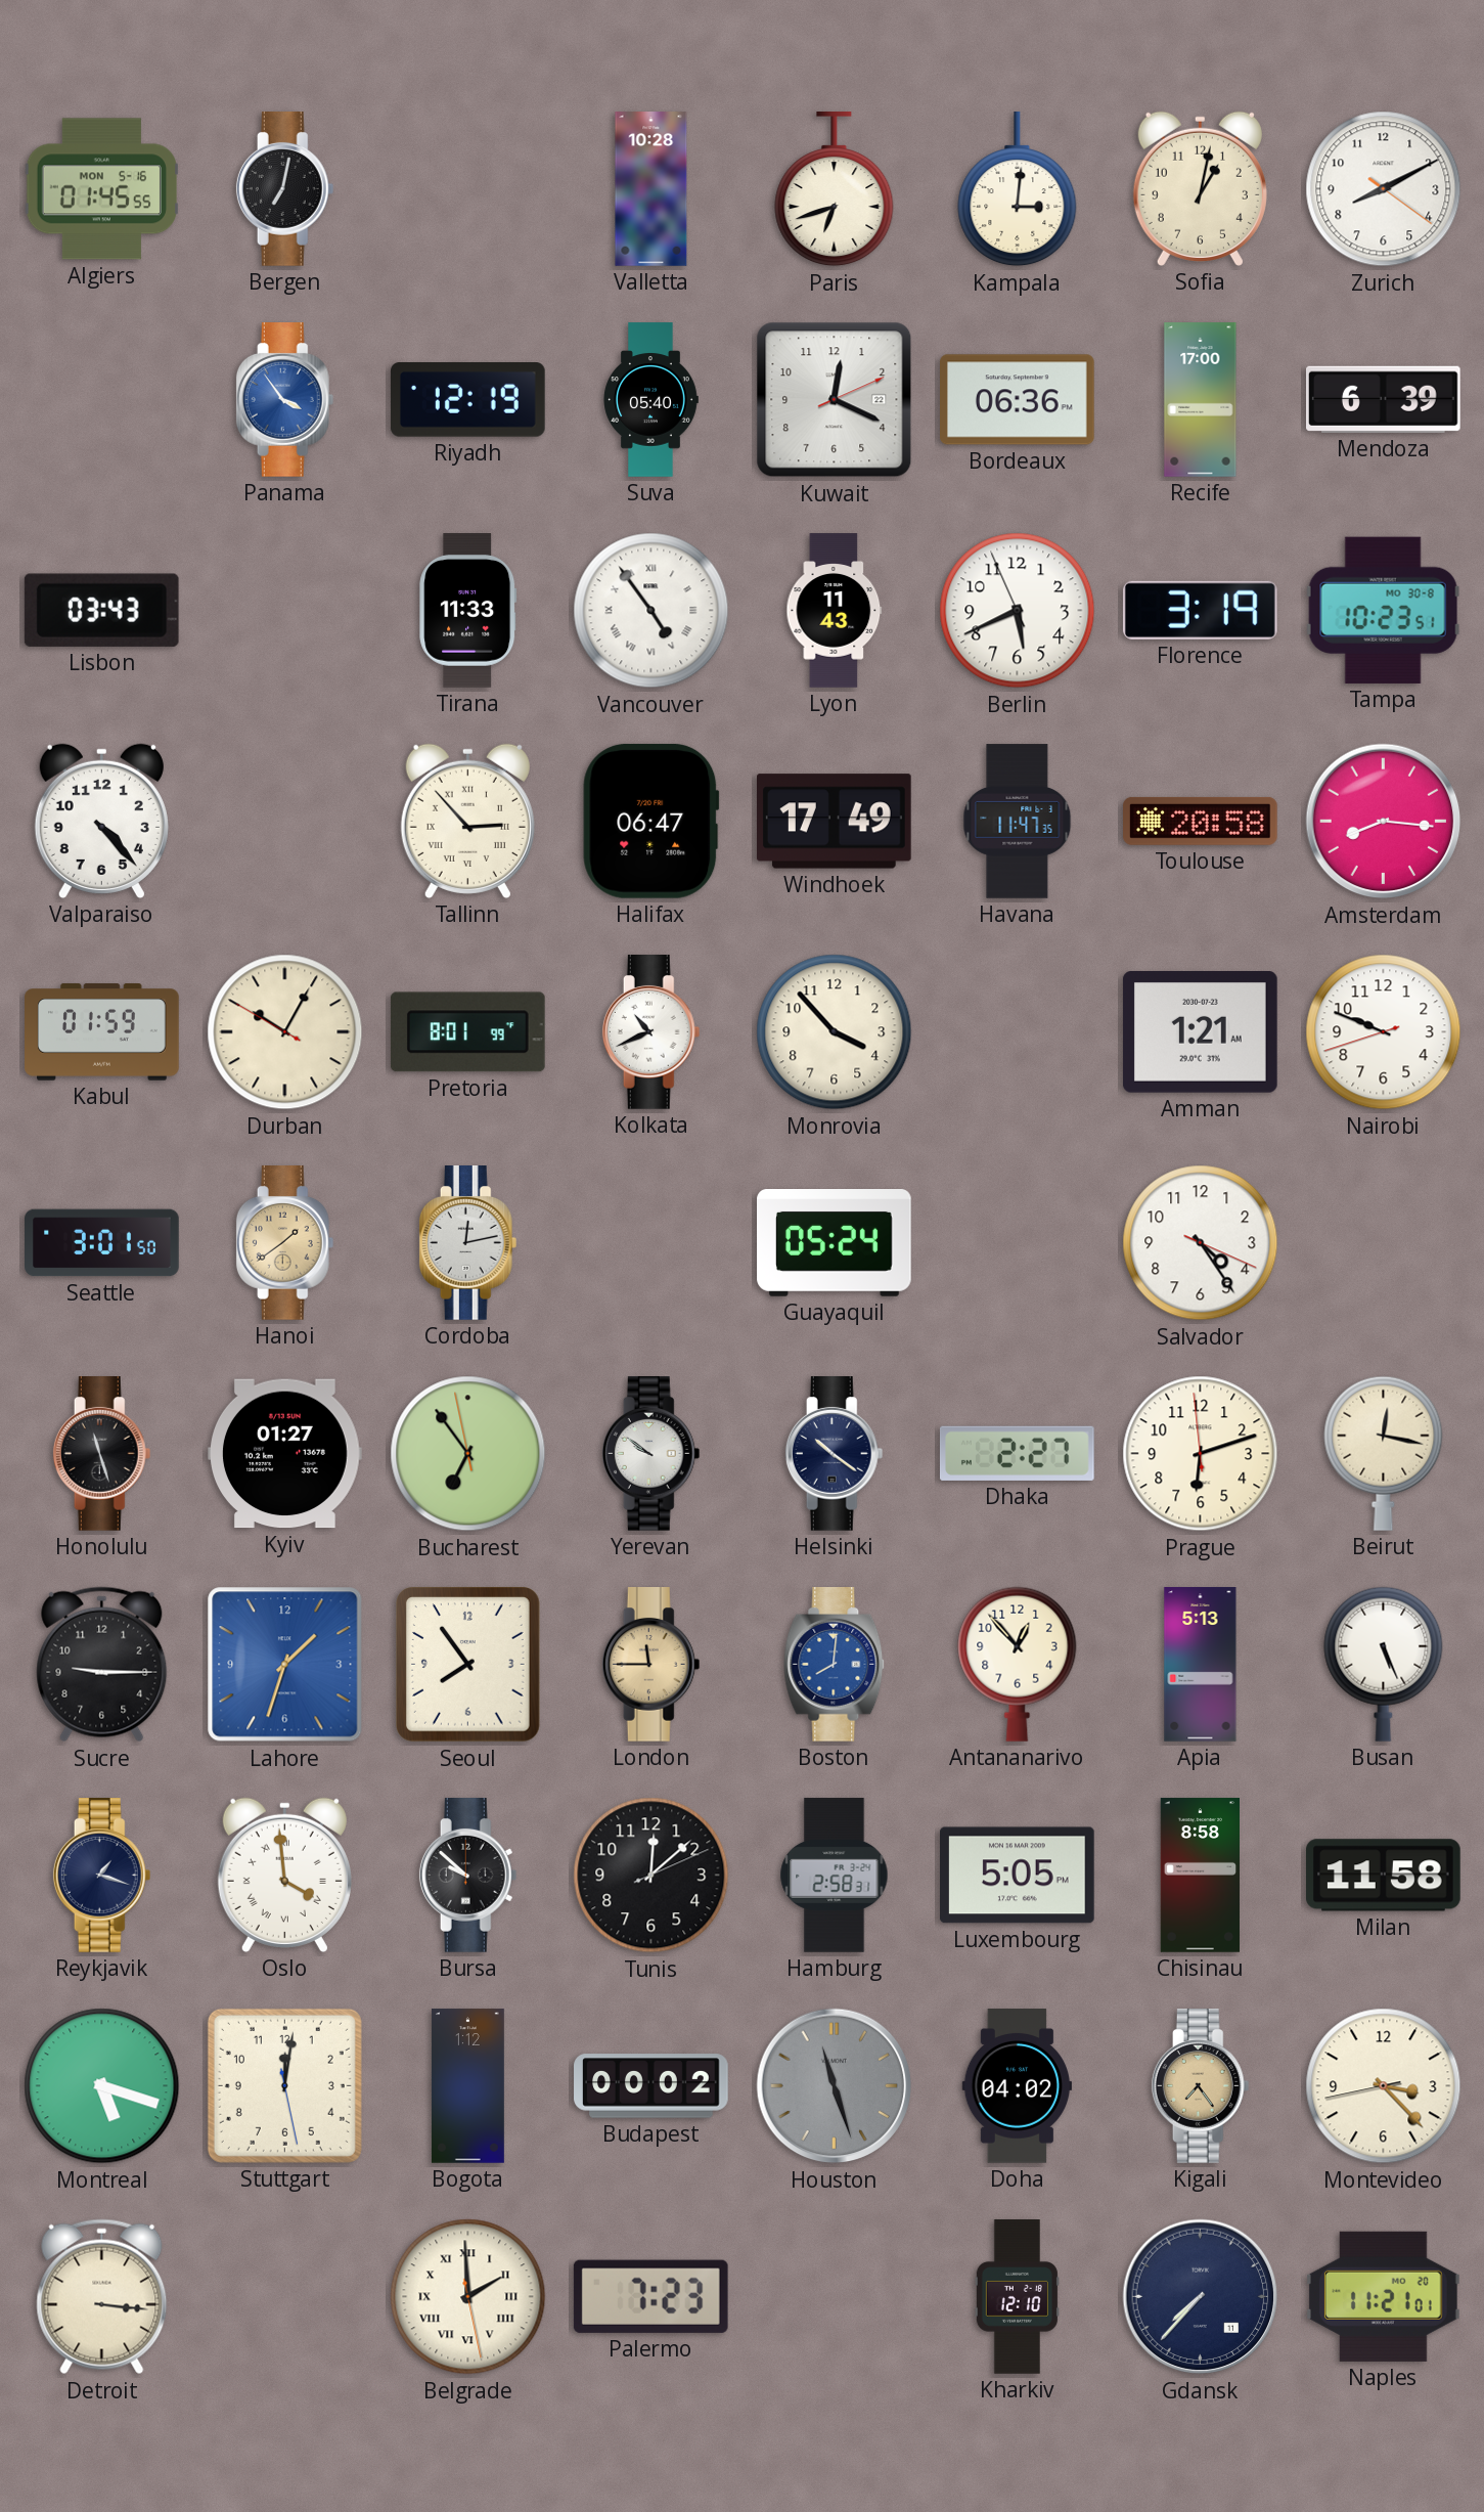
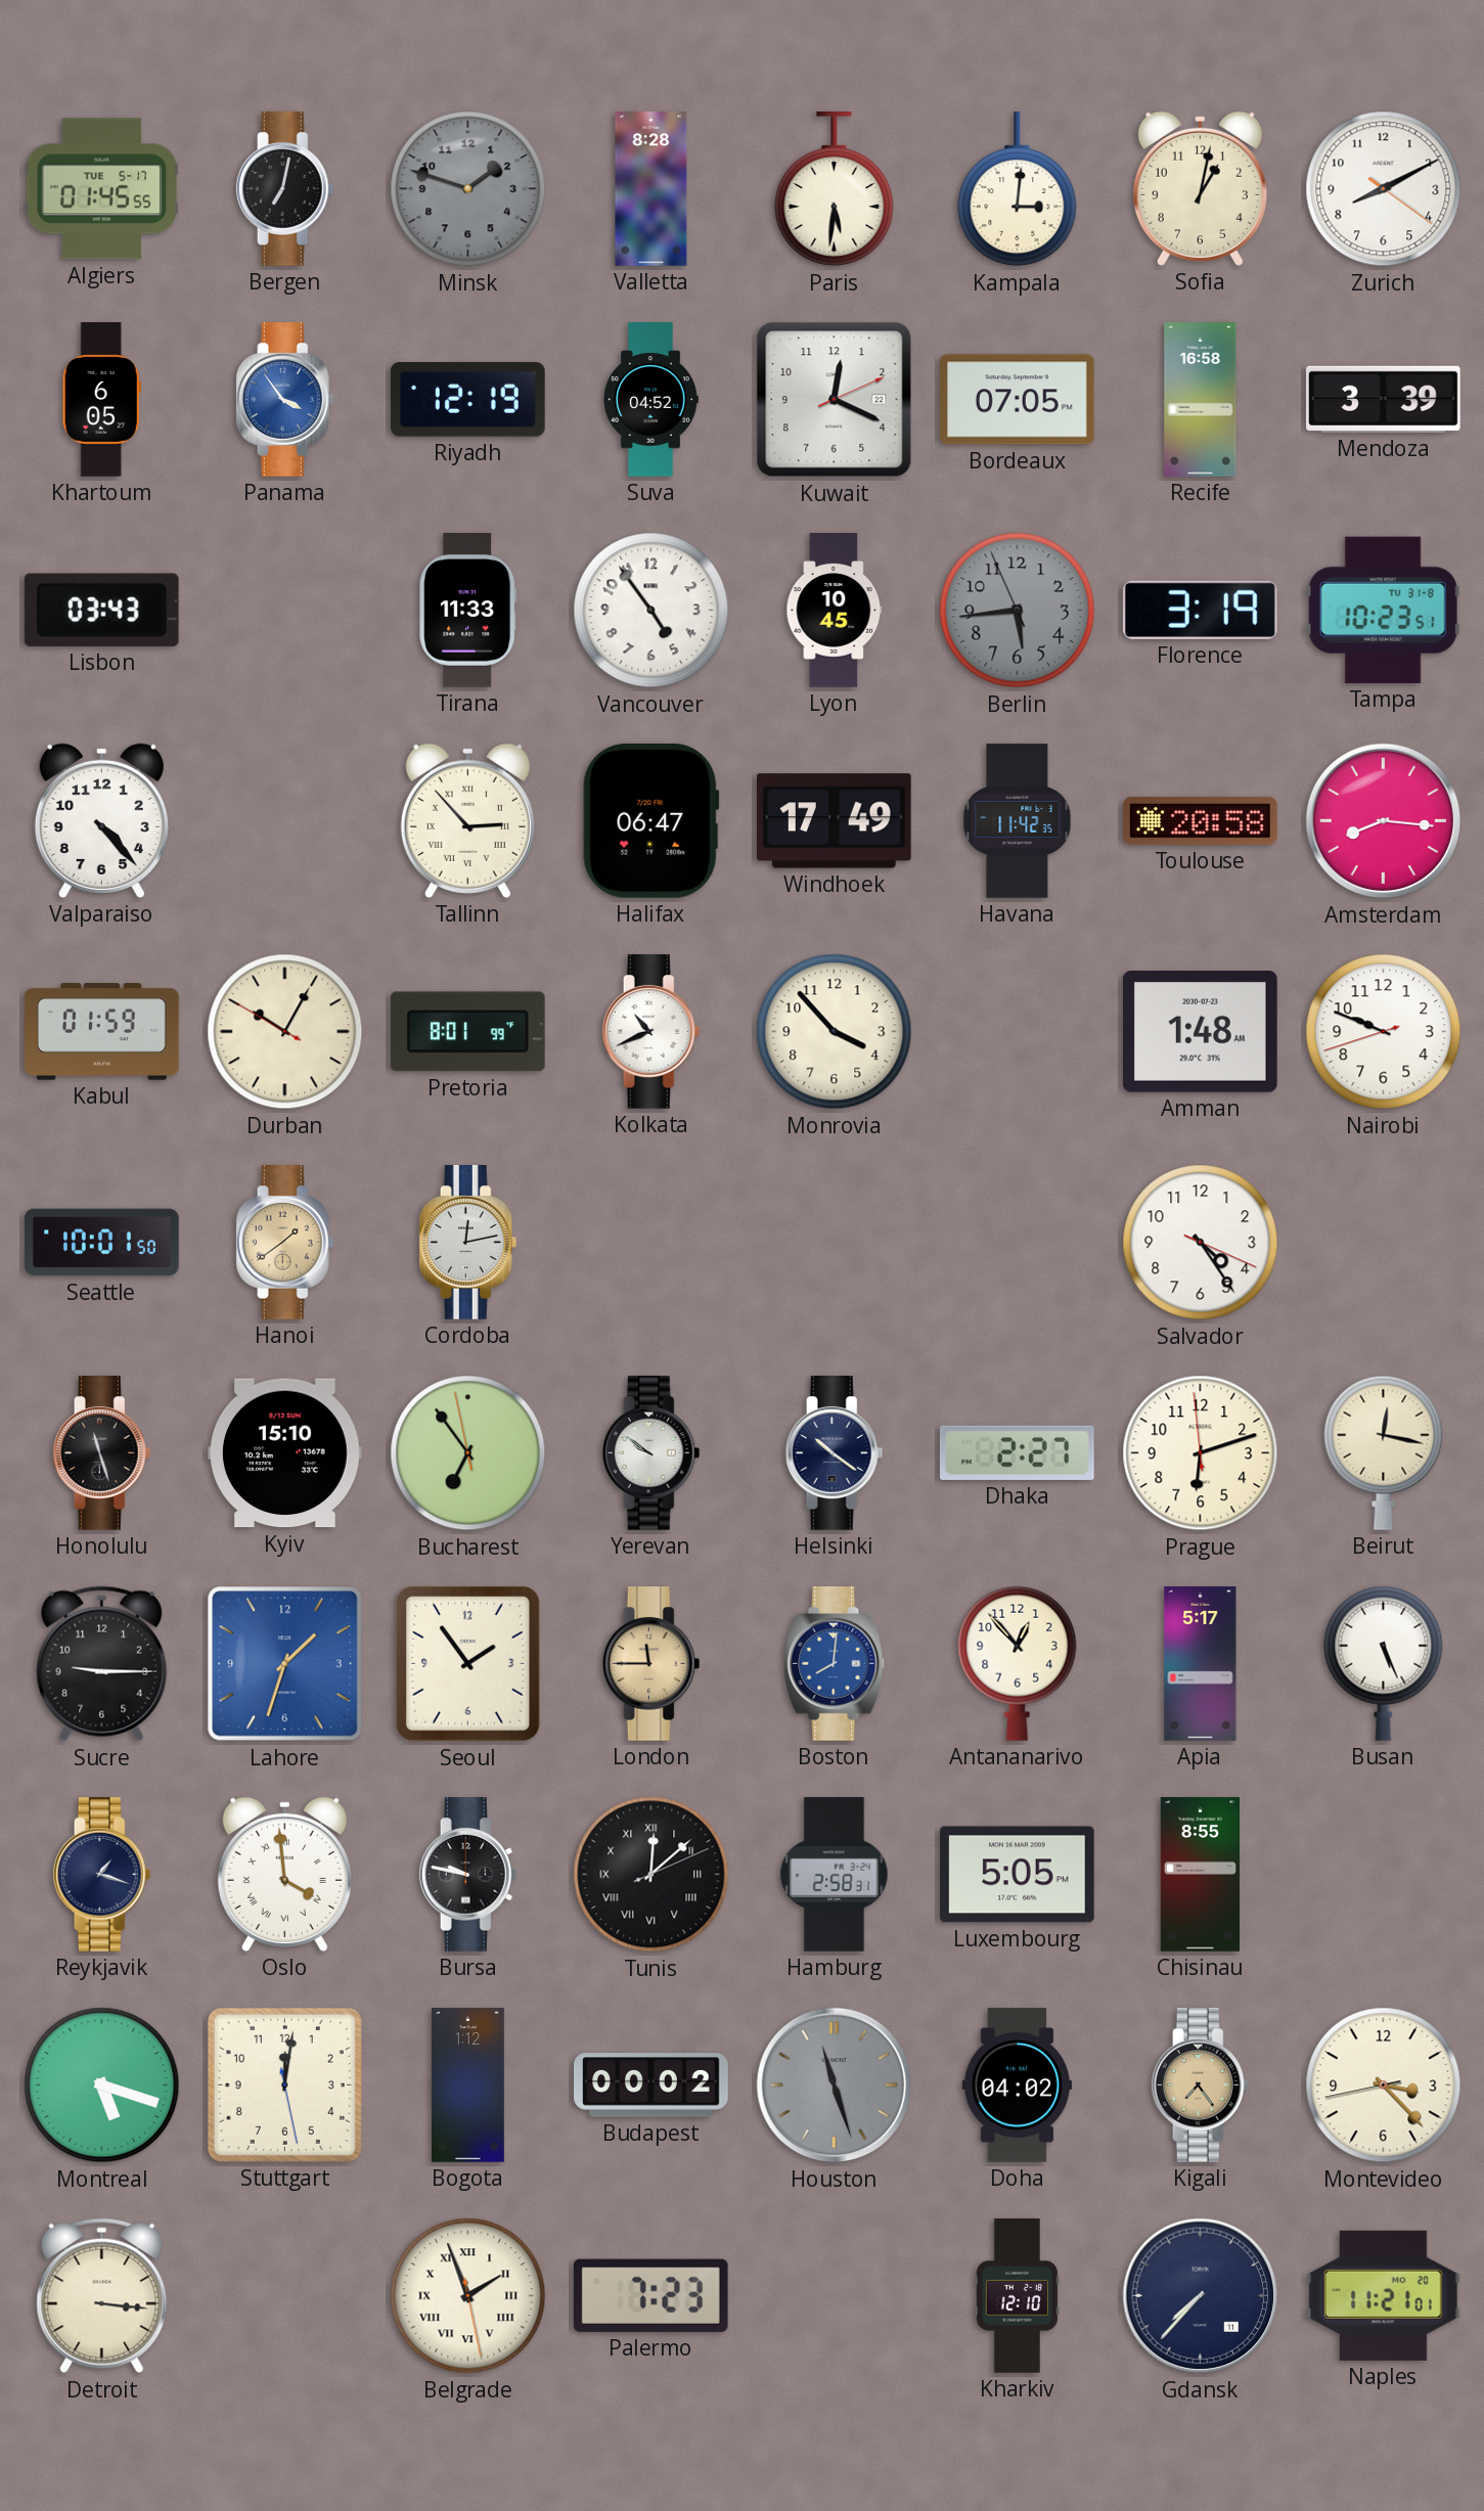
Algiers date: MON 5-16 -> TUE 5-17
Minsk: none -> 1:48
Valletta: 10:28 -> 8:28
Paris: 6:42 -> 5:31
Khartoum: none -> 6:05
Suva: 05:40 -> 04:52
Bordeaux: 06:36 -> 07:05
Recife: 17:00 -> 16:58
Mendoza: 6:39 -> 3:39
Vancouver numerals: Roman -> Arabic
Lyon: 11:43 -> 10:45
Berlin: 5:40 -> 5:43
Berlin dial: white -> grey
Tampa date: MO 30-8 -> TU 31-8
Havana: 11:47 -> 11:42
Amman: 1:21 -> 1:48
Seattle: 3:01 -> 10:01
Guayaquil: 05:24 -> none
Kyiv: 01:27 -> 15:10
Seoul: 7:54 -> 1:54
Apia: 5:13 -> 5:17
Bursa: 9:52 -> 9:47
Tunis numerals: Arabic -> Roman
Chisinau: 8:58 -> 8:55
Milan: 11:58 -> none
Belgrade: 1:59 -> 1:56
